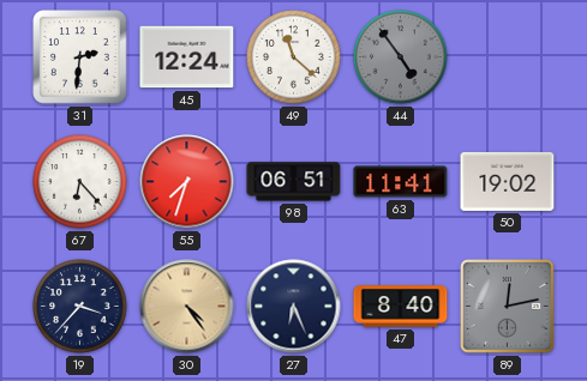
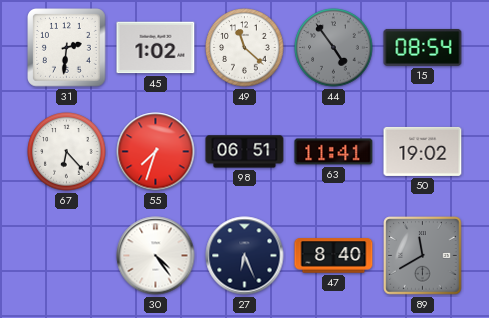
45: 12:24 -> 1:02
15: none -> 08:54
19: 3:37 -> none
30 dial: champagne -> white
89: 12:13 -> 11:40
